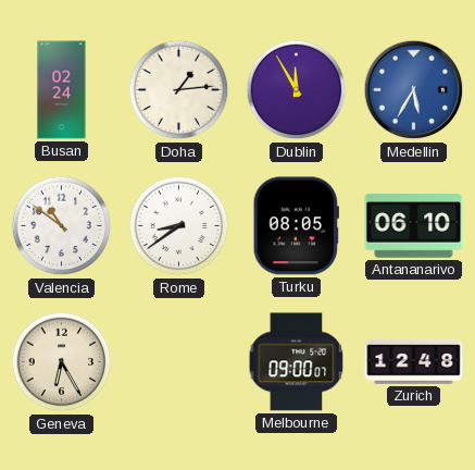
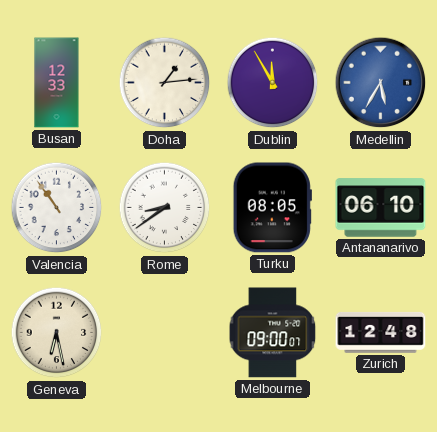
Busan: 02:24 -> 12:33
Valencia: 10:51 -> 10:54
Geneva: 6:25 -> 6:28
